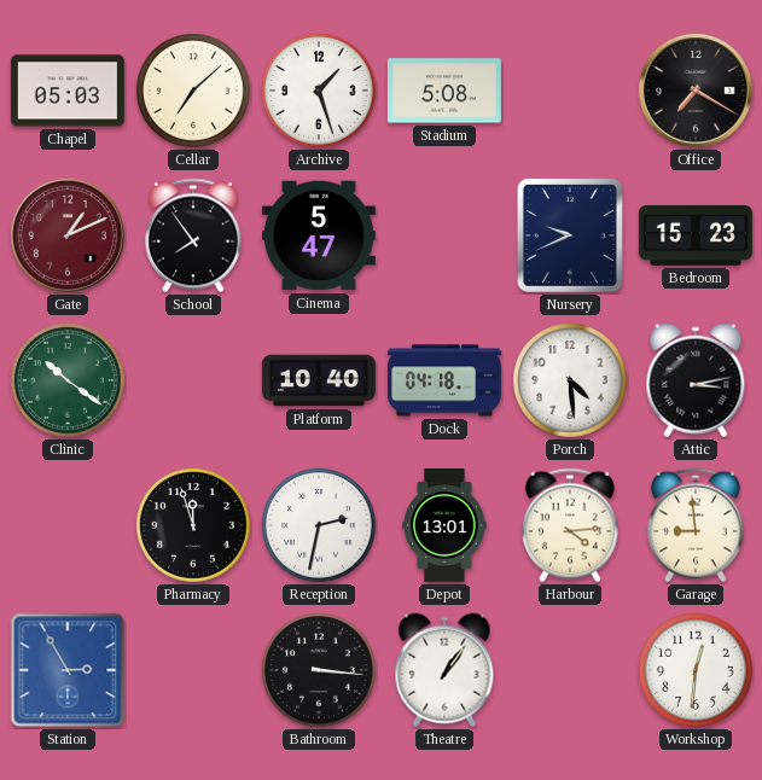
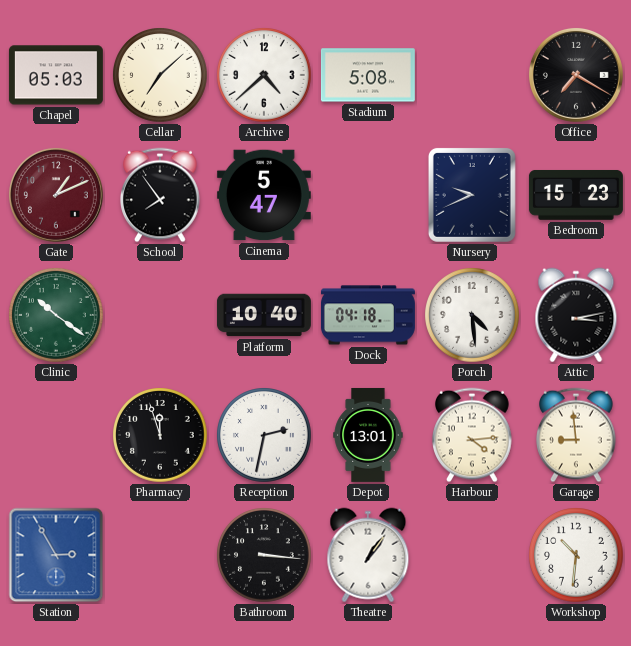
Archive: 1:27 -> 4:38
Workshop: 12:31 -> 10:31
